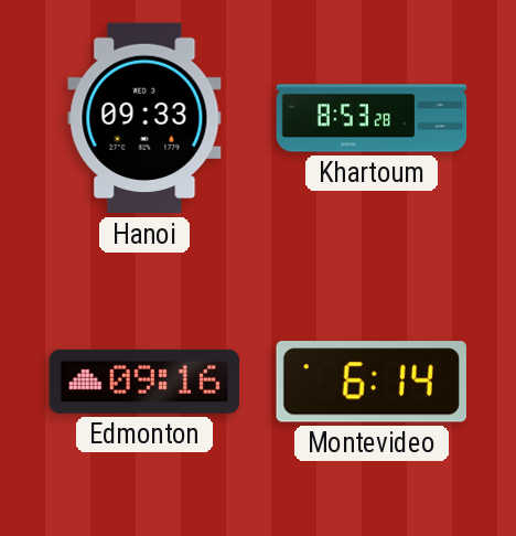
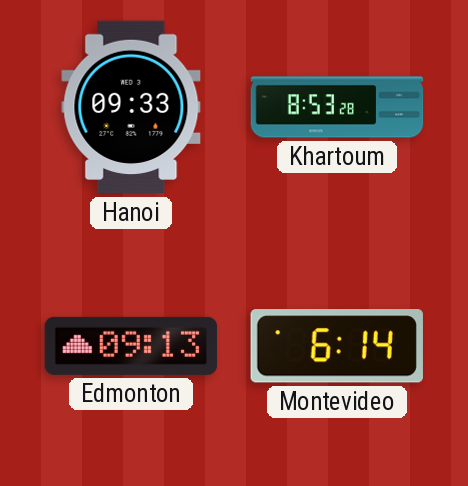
Edmonton: 09:16 -> 09:13
